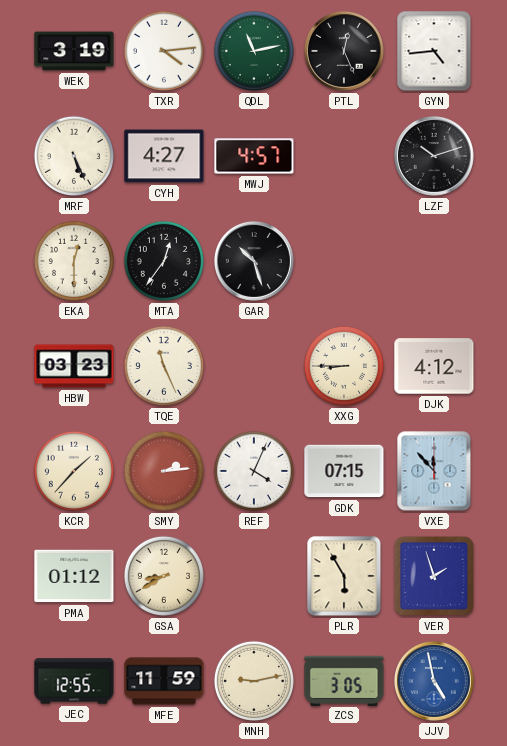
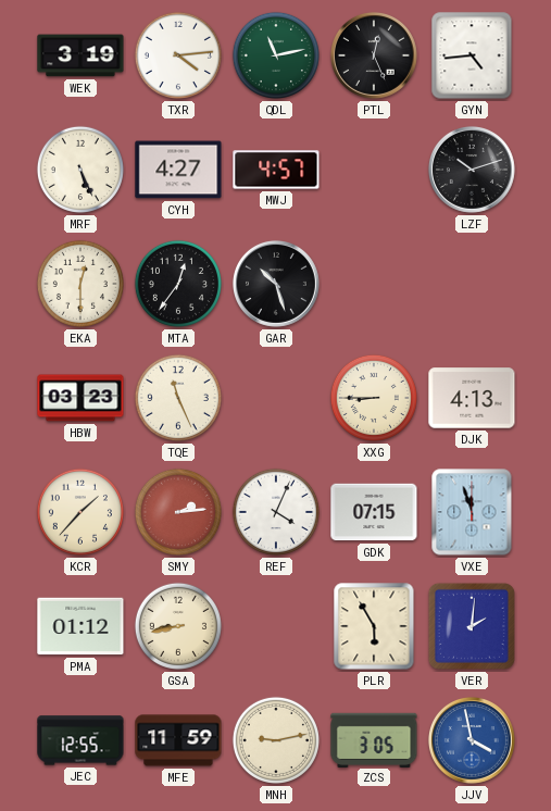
DJK: 4:12 -> 4:13
VXE: 11:53 -> 11:57
GSA: 8:40 -> 8:43
VER: 1:57 -> 2:01
JJV: 4:58 -> 3:58
